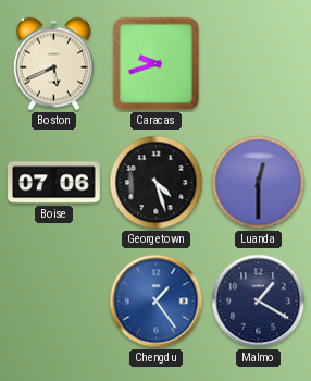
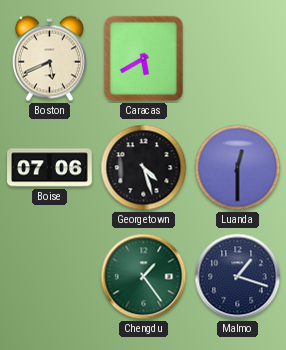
Caracas: 9:42 -> 5:40
Chengdu dial: blue -> green
Malmo: 1:20 -> 1:18
